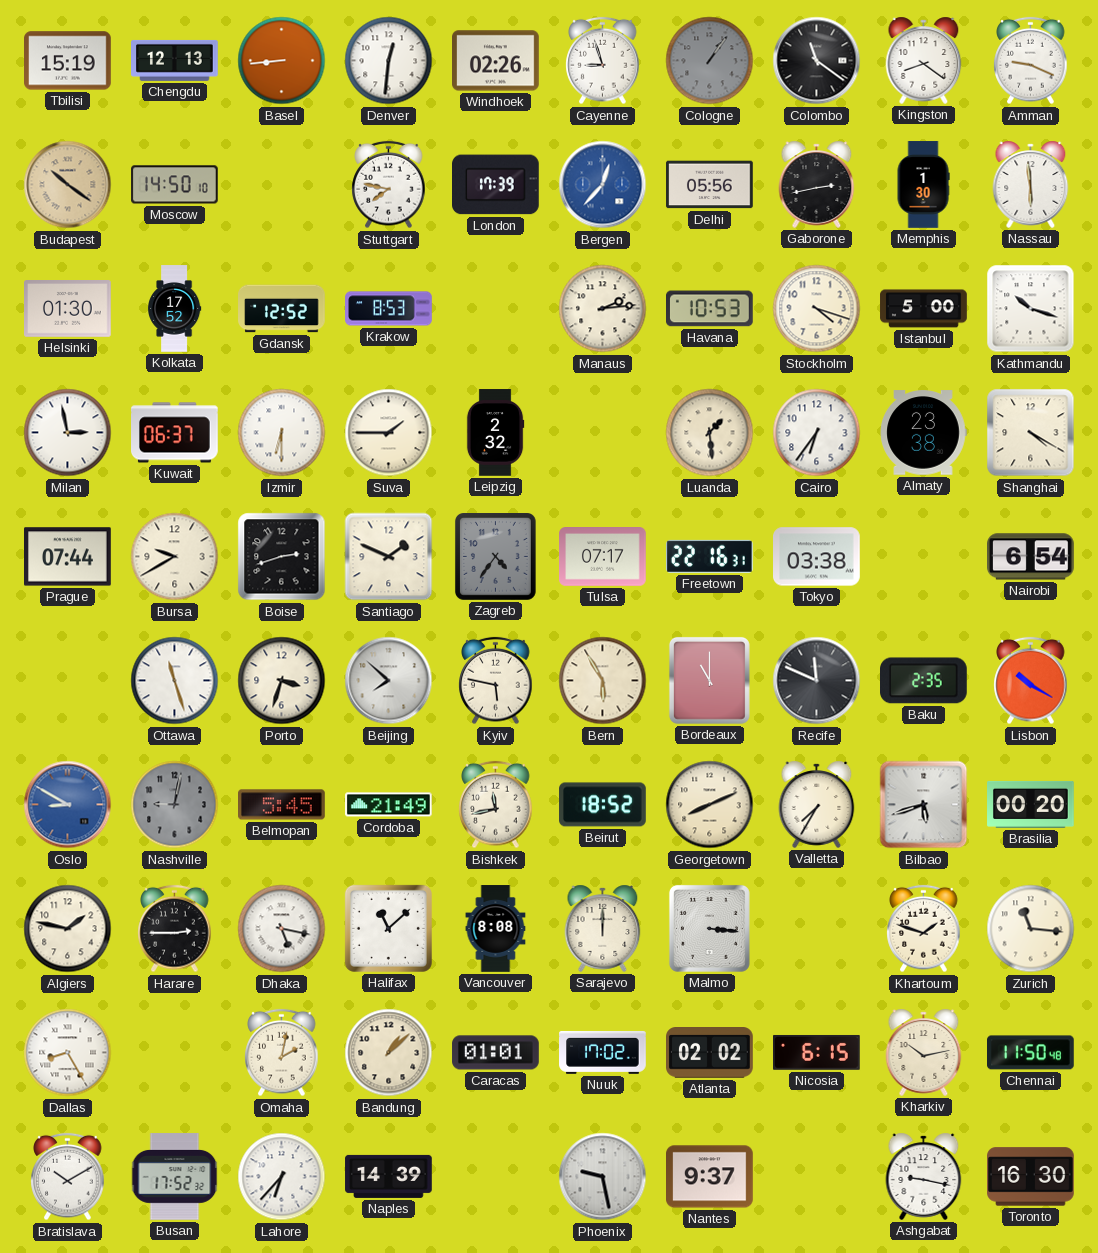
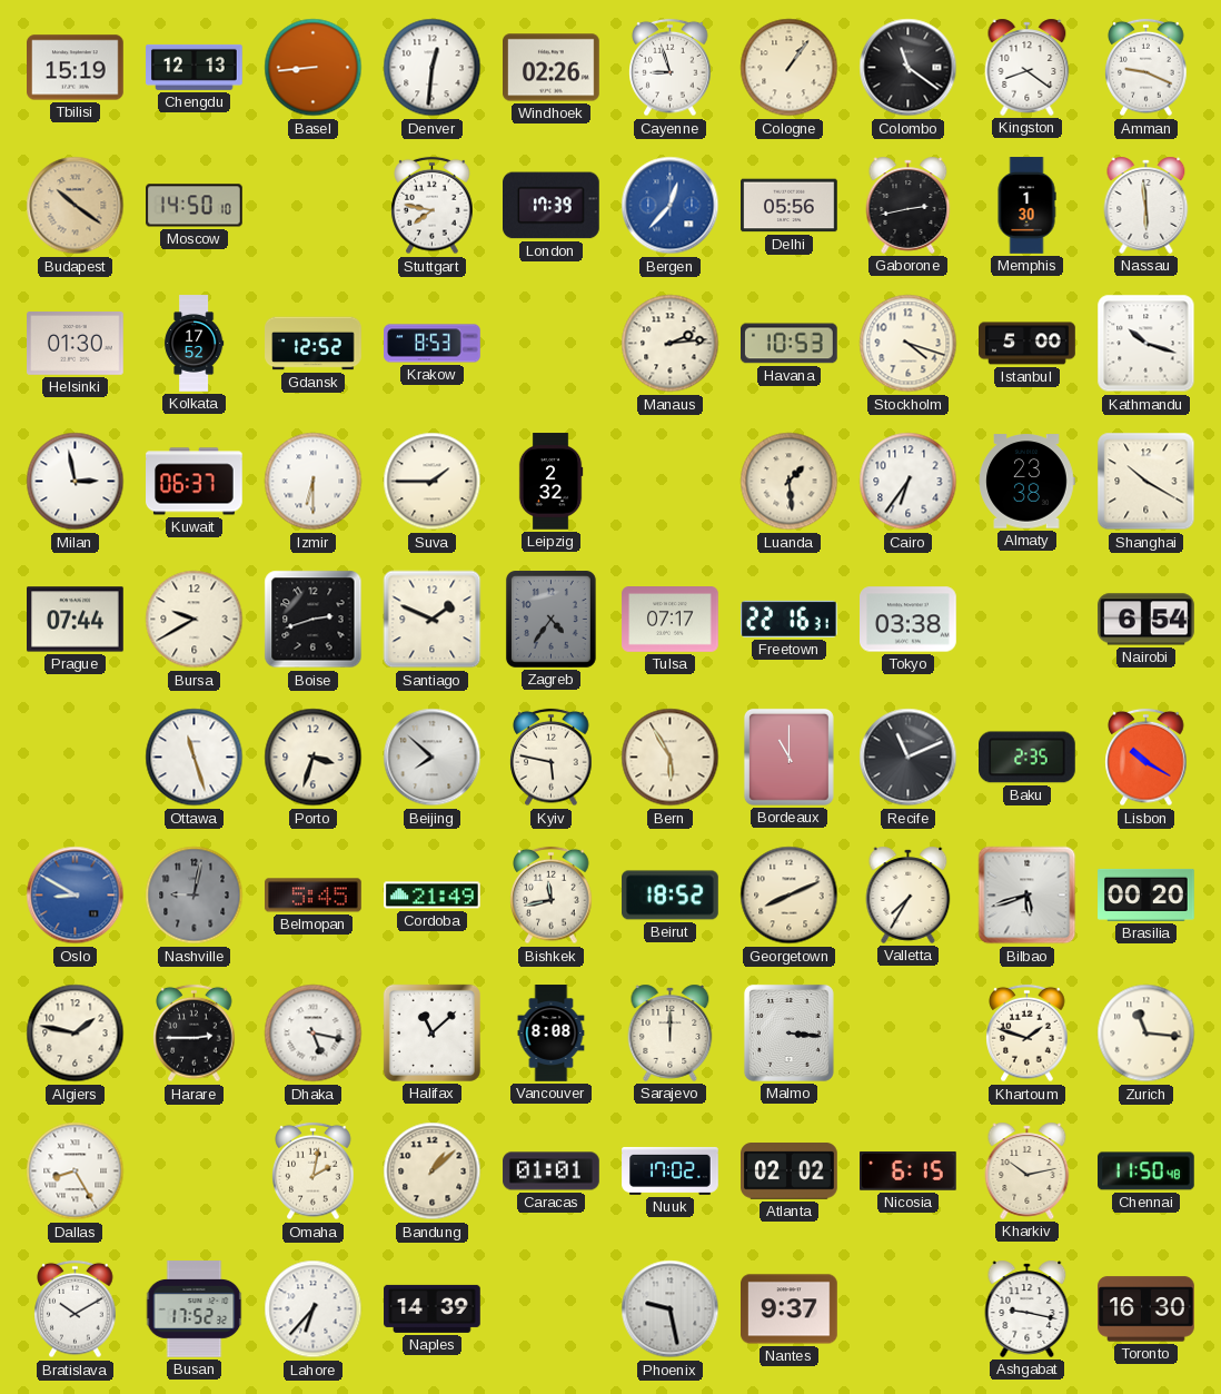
Cologne dial: grey -> cream
Shanghai: 4:20 -> 10:20
Recife: 11:49 -> 11:11
